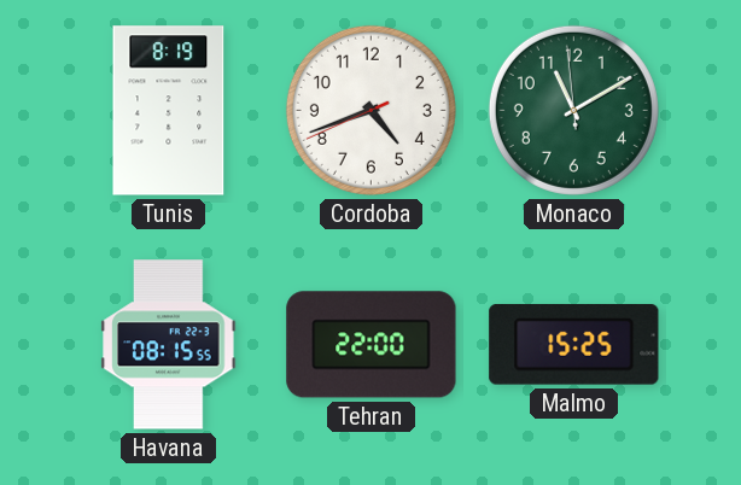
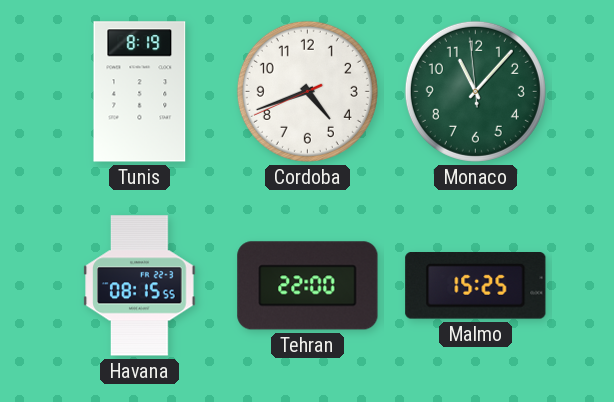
Monaco: 11:09 -> 11:06
